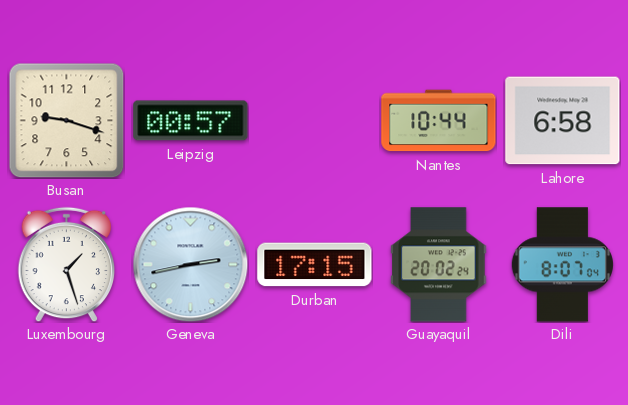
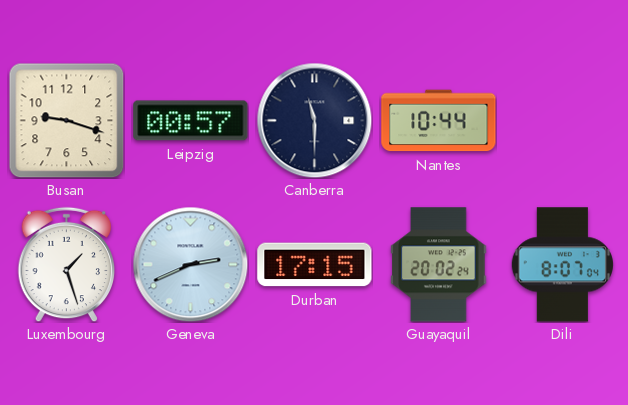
Canberra: none -> 11:30
Lahore: 6:58 -> none
Geneva: 2:43 -> 2:41
